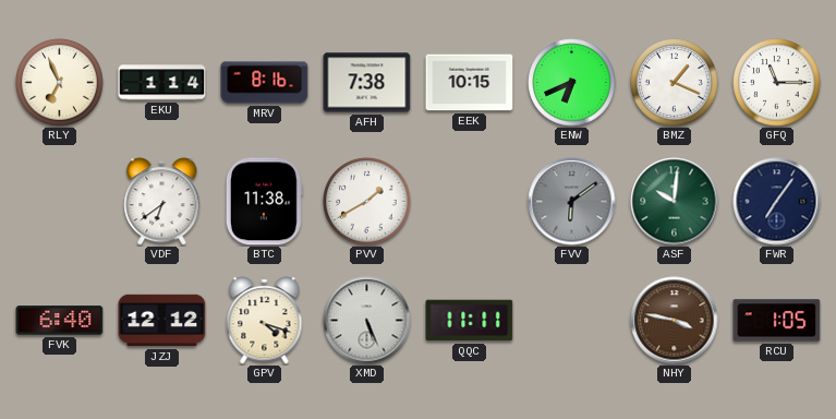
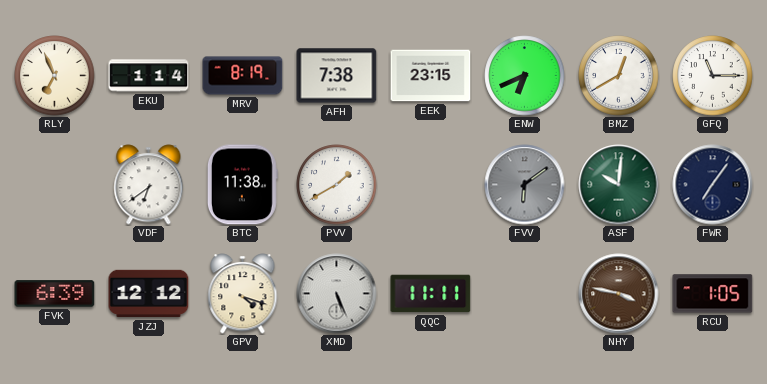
MRV: 8:16 -> 8:19
EEK: 10:15 -> 23:15
BMZ: 1:19 -> 12:40
FVK: 6:40 -> 6:39
